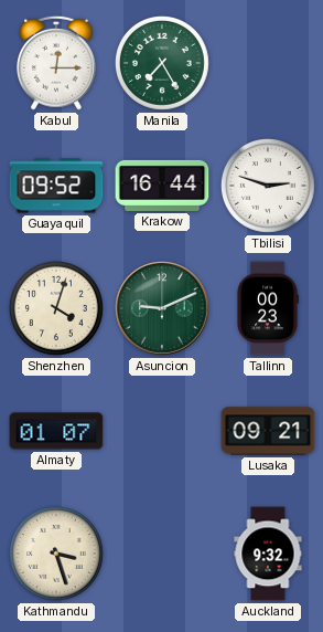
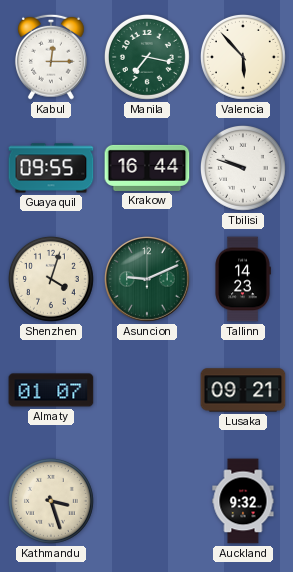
Manila: 7:25 -> 7:17
Valencia: none -> 5:53
Guayaquil: 09:52 -> 09:55
Tbilisi: 2:48 -> 9:48
Tallinn: 00:23 -> 14:23
